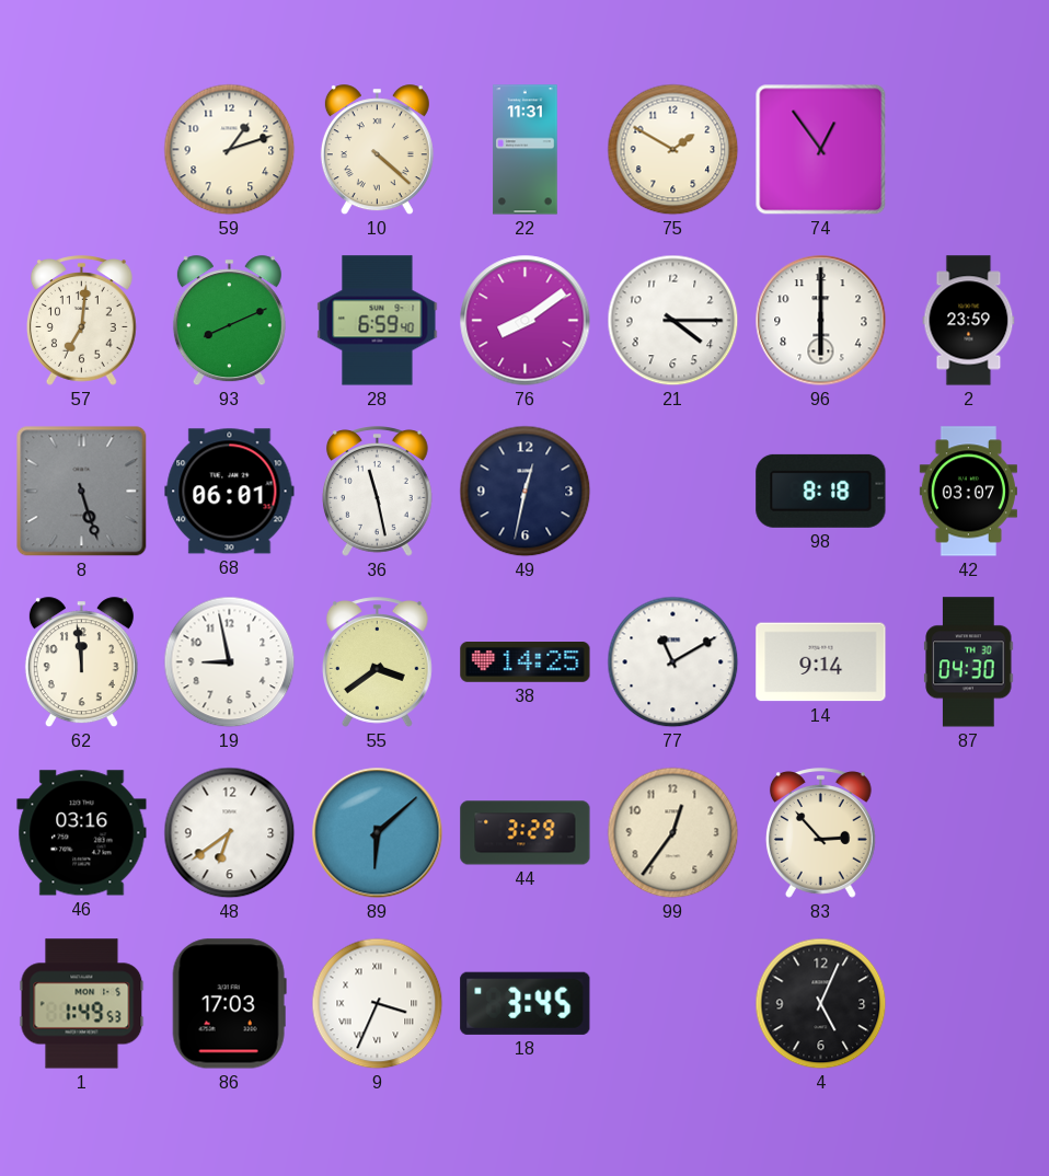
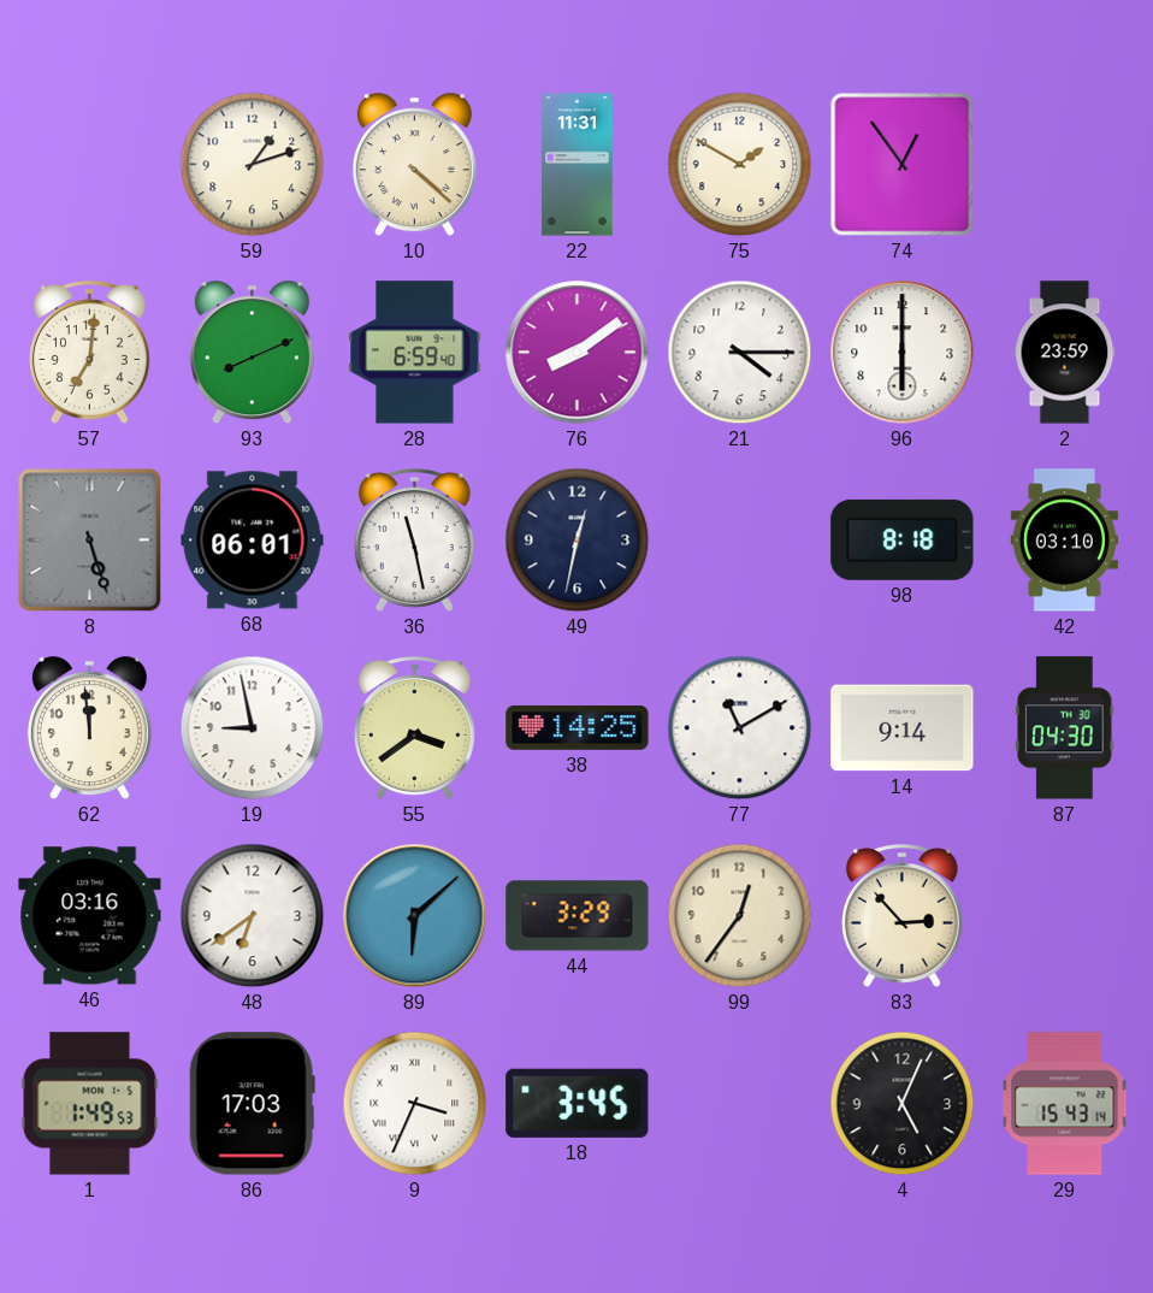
42: 03:07 -> 03:10
29: none -> 15:43
